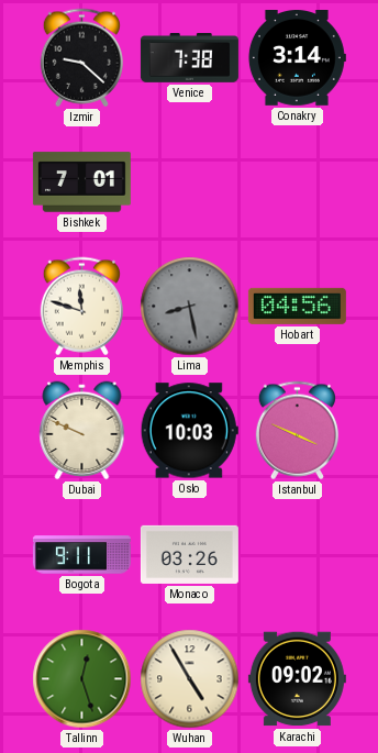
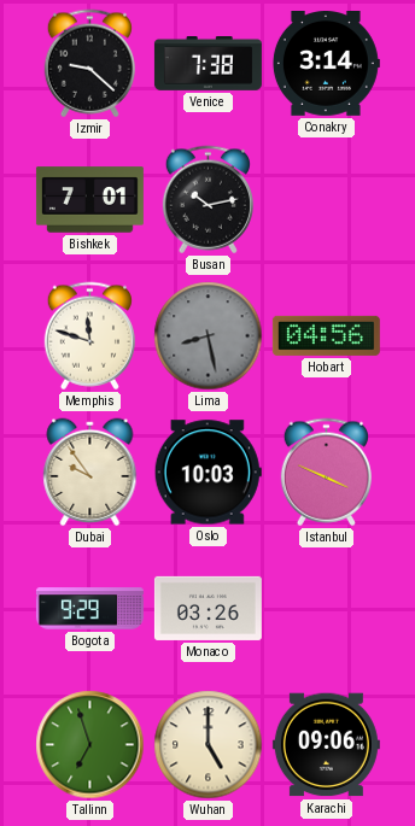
Busan: none -> 10:13
Dubai: 9:49 -> 9:54
Bogota: 9:11 -> 9:29
Tallinn: 12:27 -> 6:57
Wuhan: 4:55 -> 5:00
Karachi: 09:02 -> 09:06
